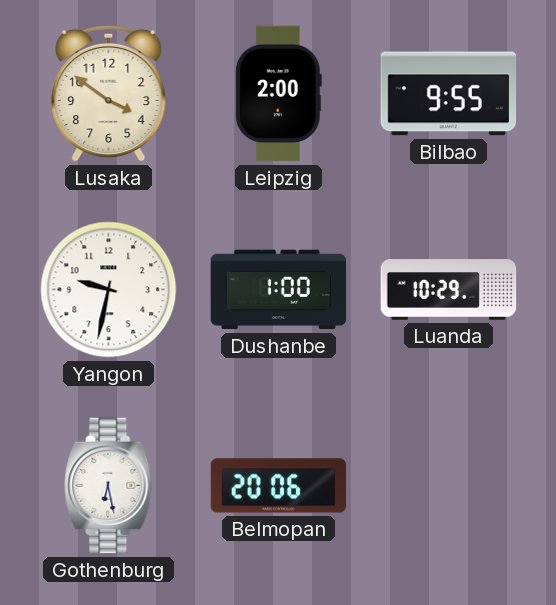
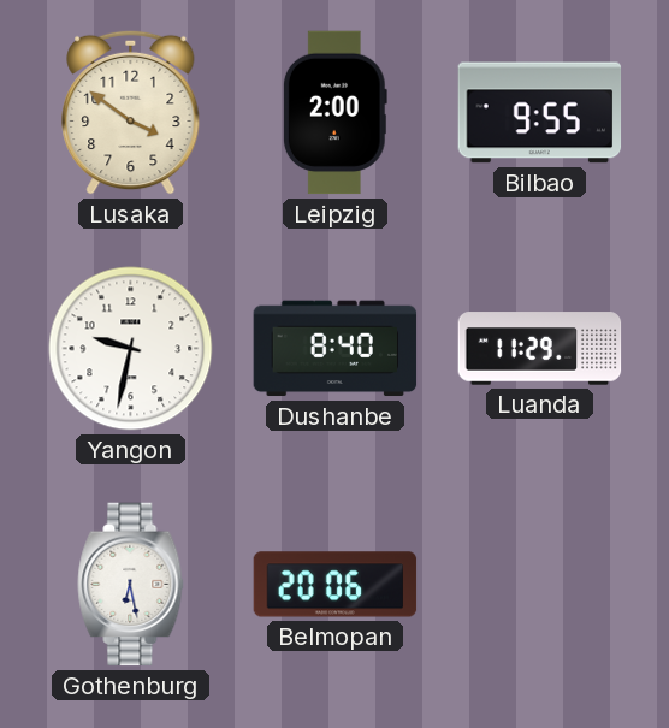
Dushanbe: 1:00 -> 8:40
Luanda: 10:29 -> 11:29
